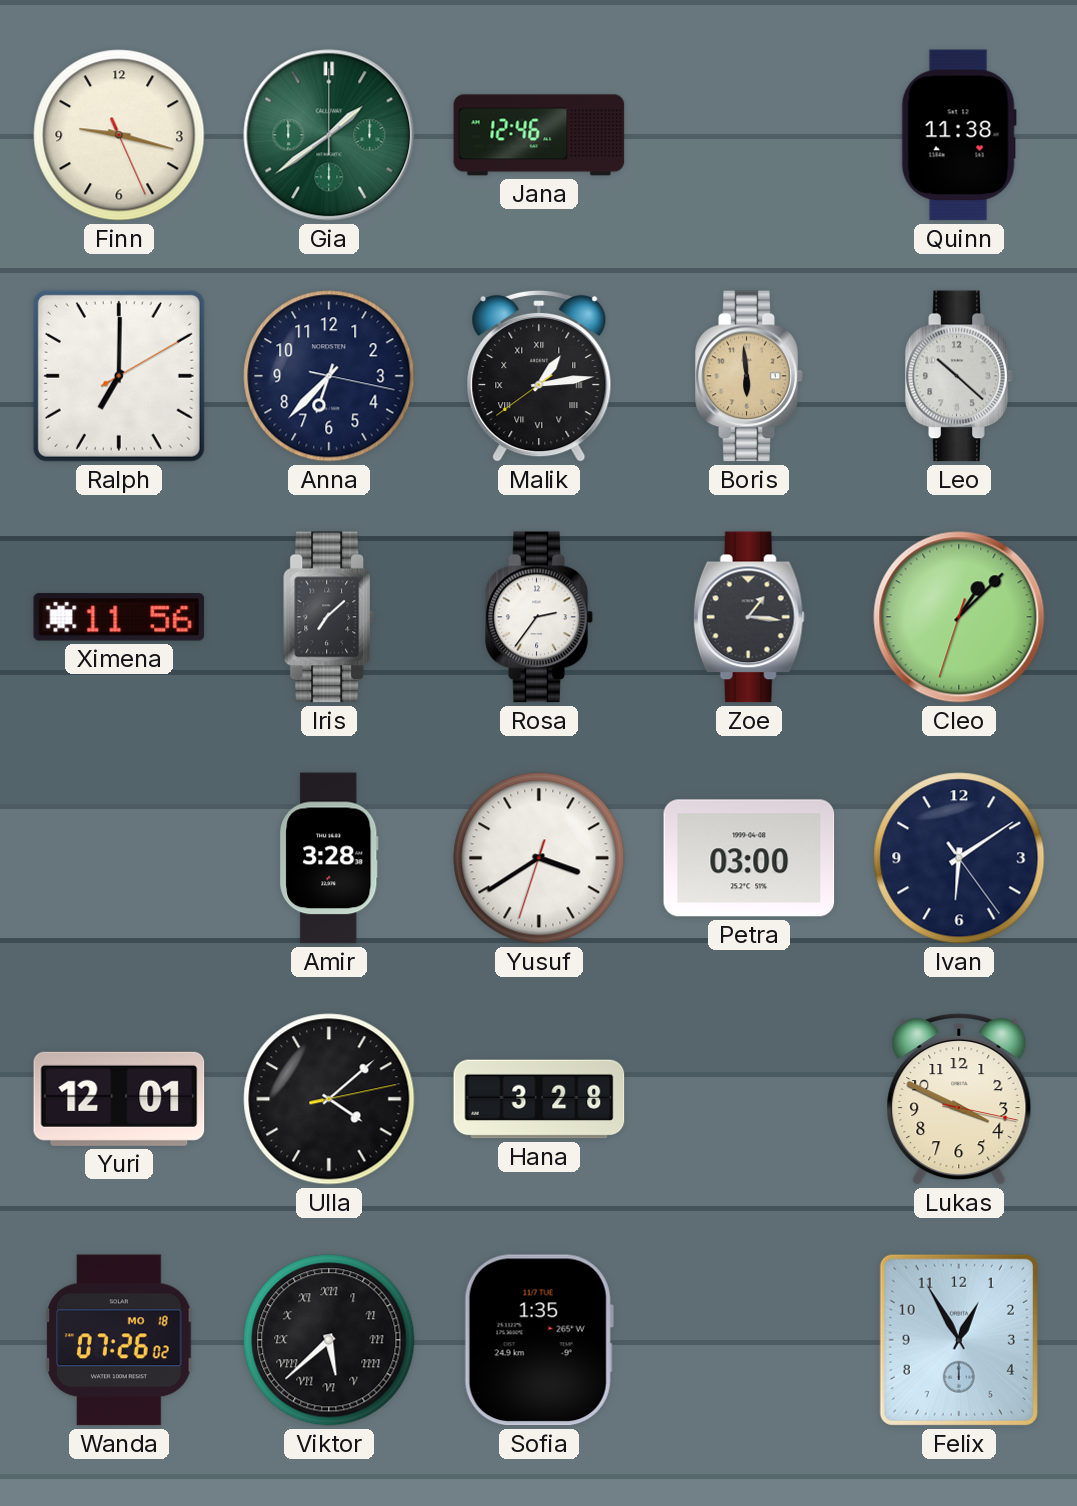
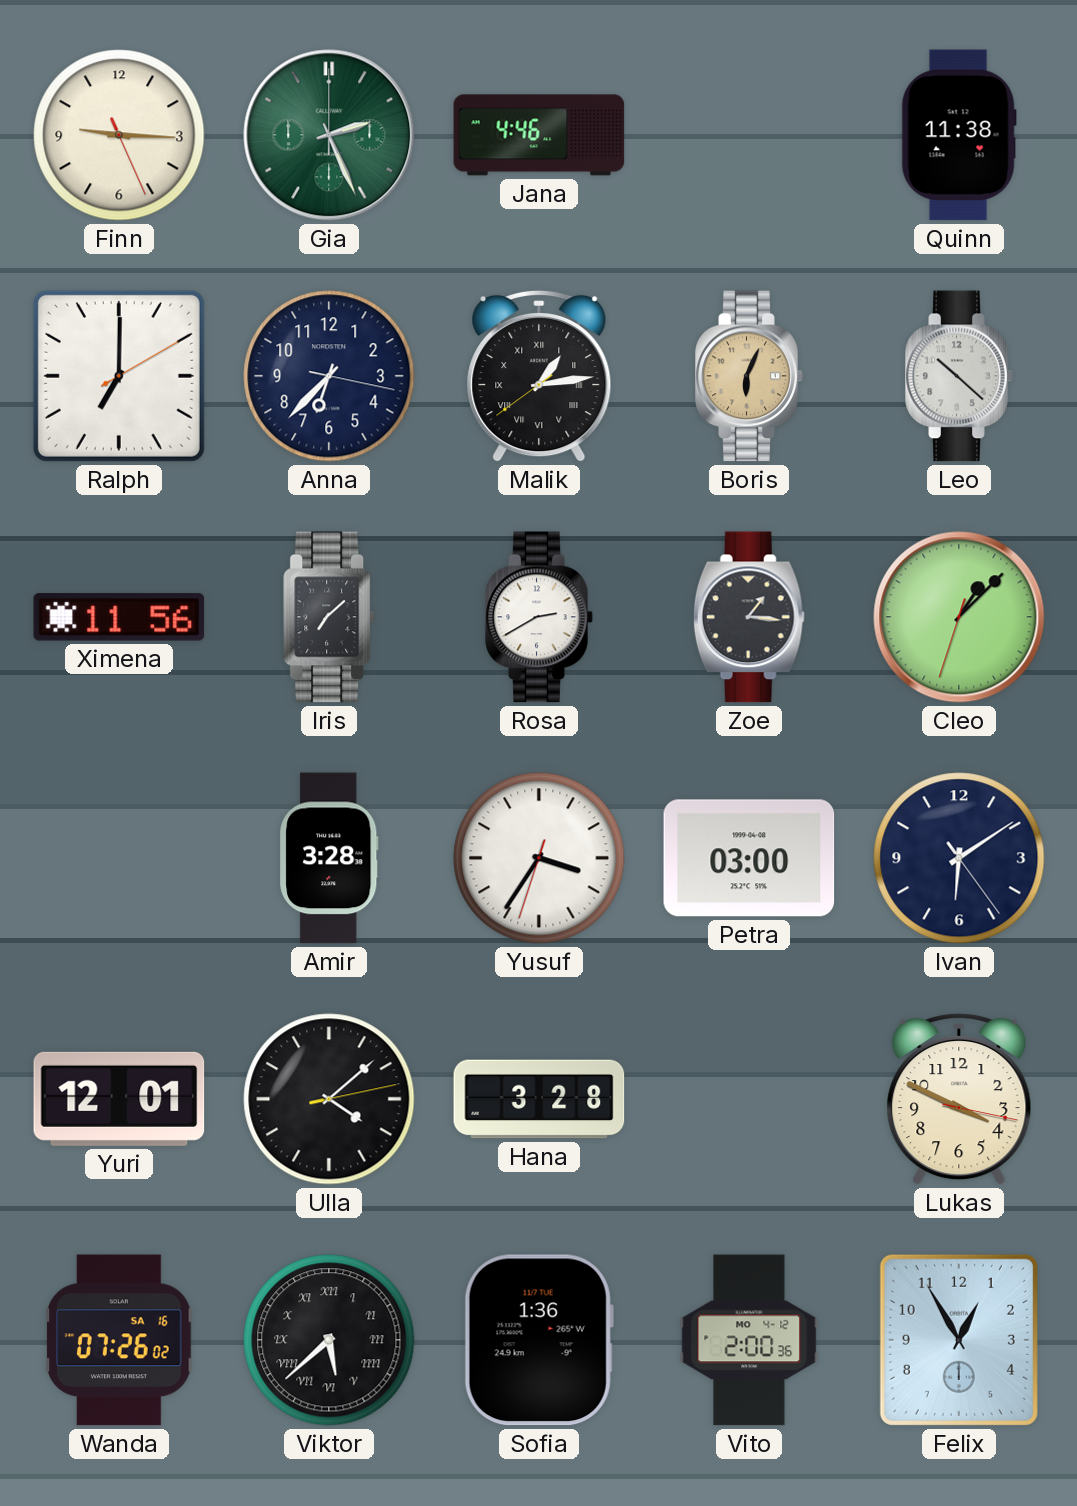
Finn: 9:17 -> 9:15
Gia: 1:39 -> 2:26
Jana: 12:46 -> 4:46
Boris: 5:59 -> 6:04
Rosa: 2:36 -> 2:40
Yusuf: 3:39 -> 3:35
Wanda date: MO 18 -> SA 16
Sofia: 1:35 -> 1:36
Vito: none -> 2:00
